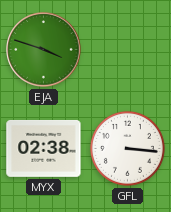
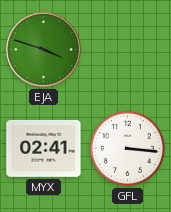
MYX: 02:38 -> 02:41
